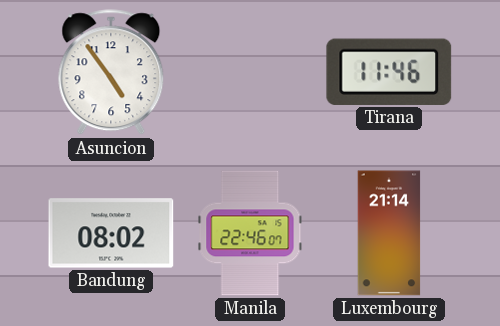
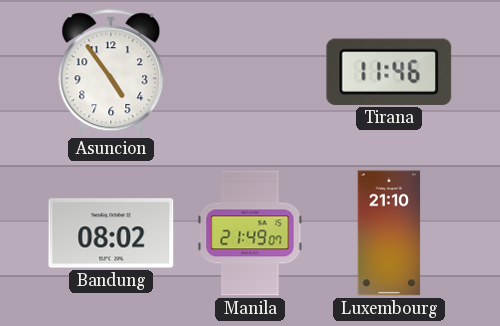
Manila: 22:46 -> 21:49
Luxembourg: 21:14 -> 21:10
